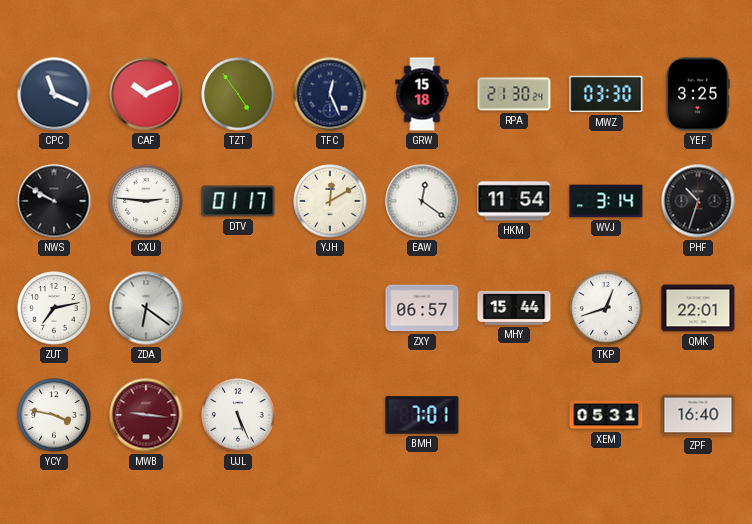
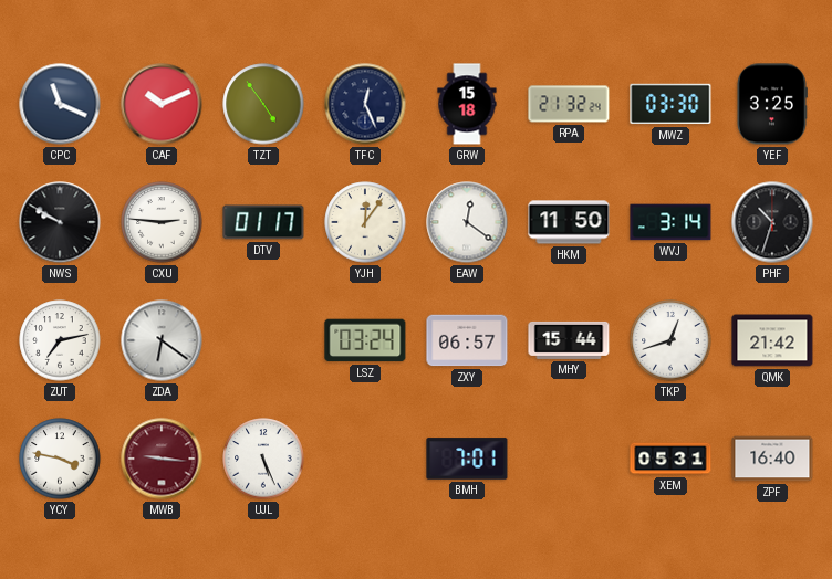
RPA: 21:30 -> 21:32
YJH: 12:10 -> 12:06
HKM: 11:54 -> 11:50
LSZ: none -> 03:24
QMK: 22:01 -> 21:42
